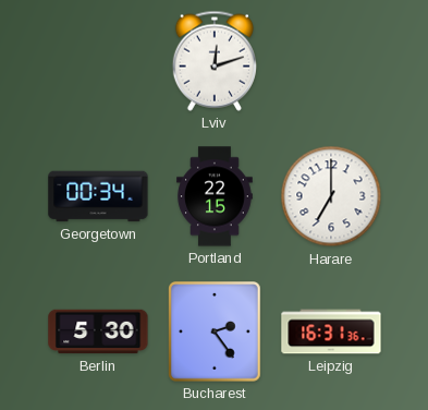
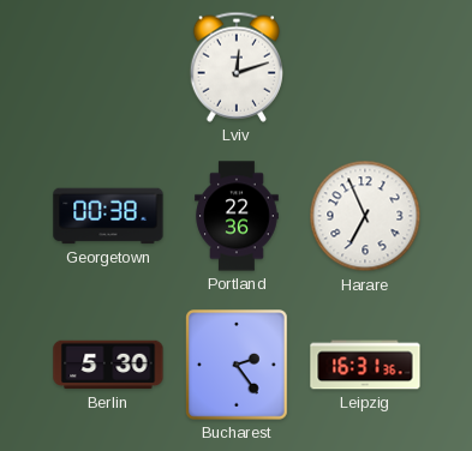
Georgetown: 00:34 -> 00:38
Portland: 22:15 -> 22:36
Harare: 7:00 -> 6:56
